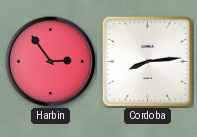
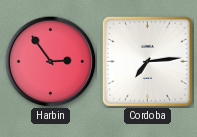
Cordoba: 8:14 -> 7:14
